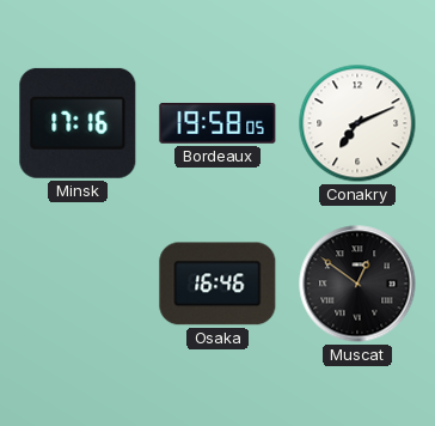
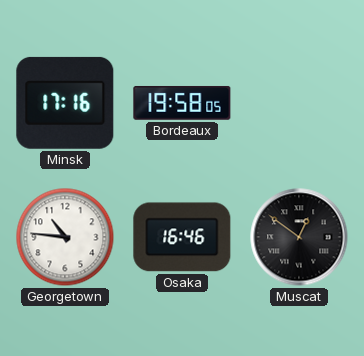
Conakry: 7:11 -> none
Georgetown: none -> 10:46
